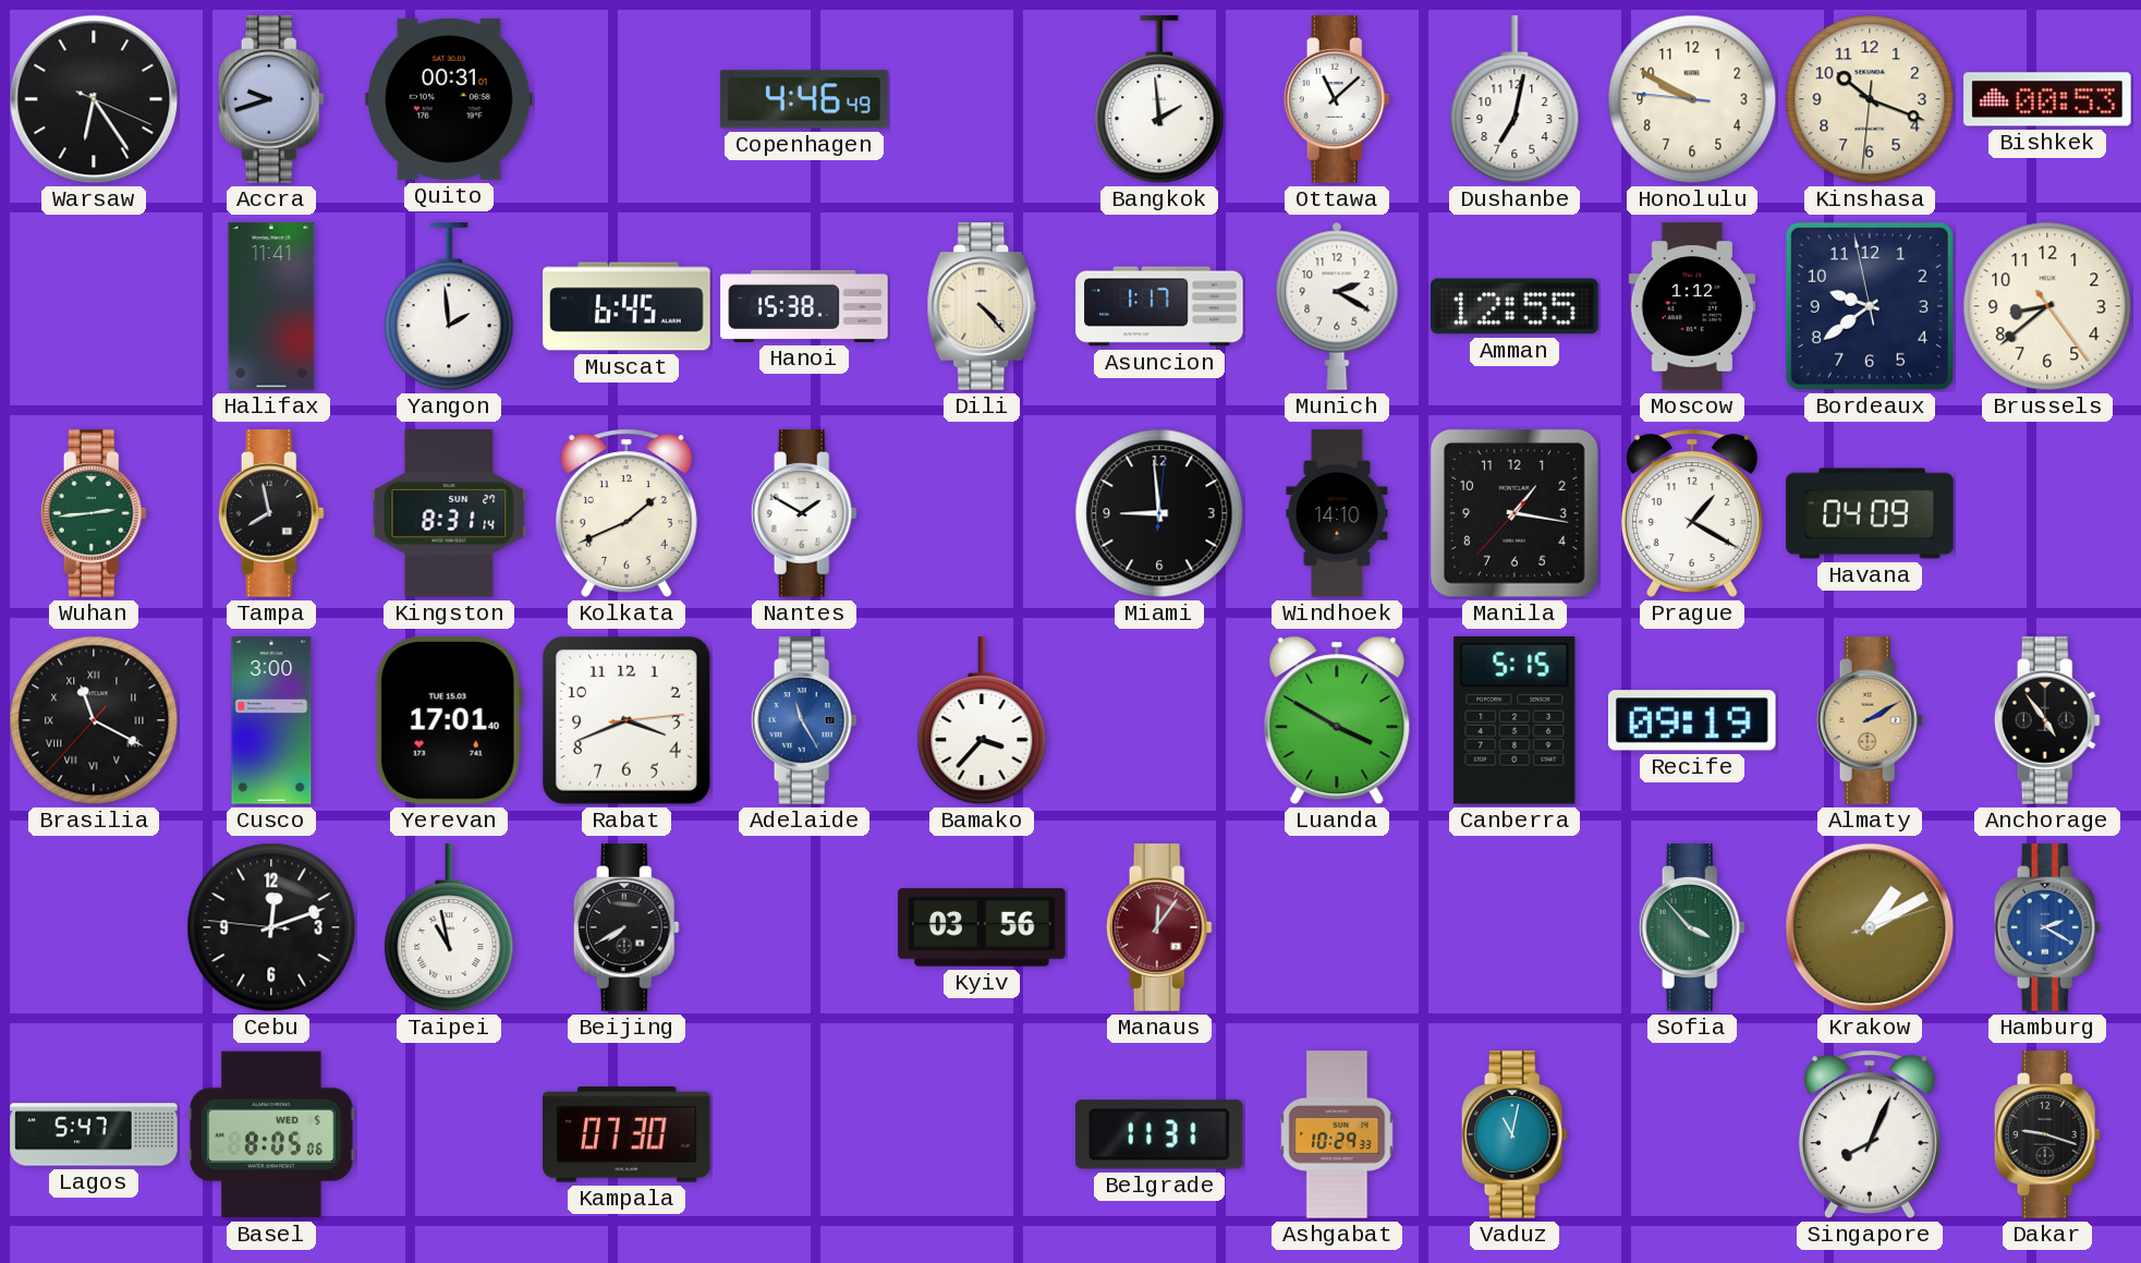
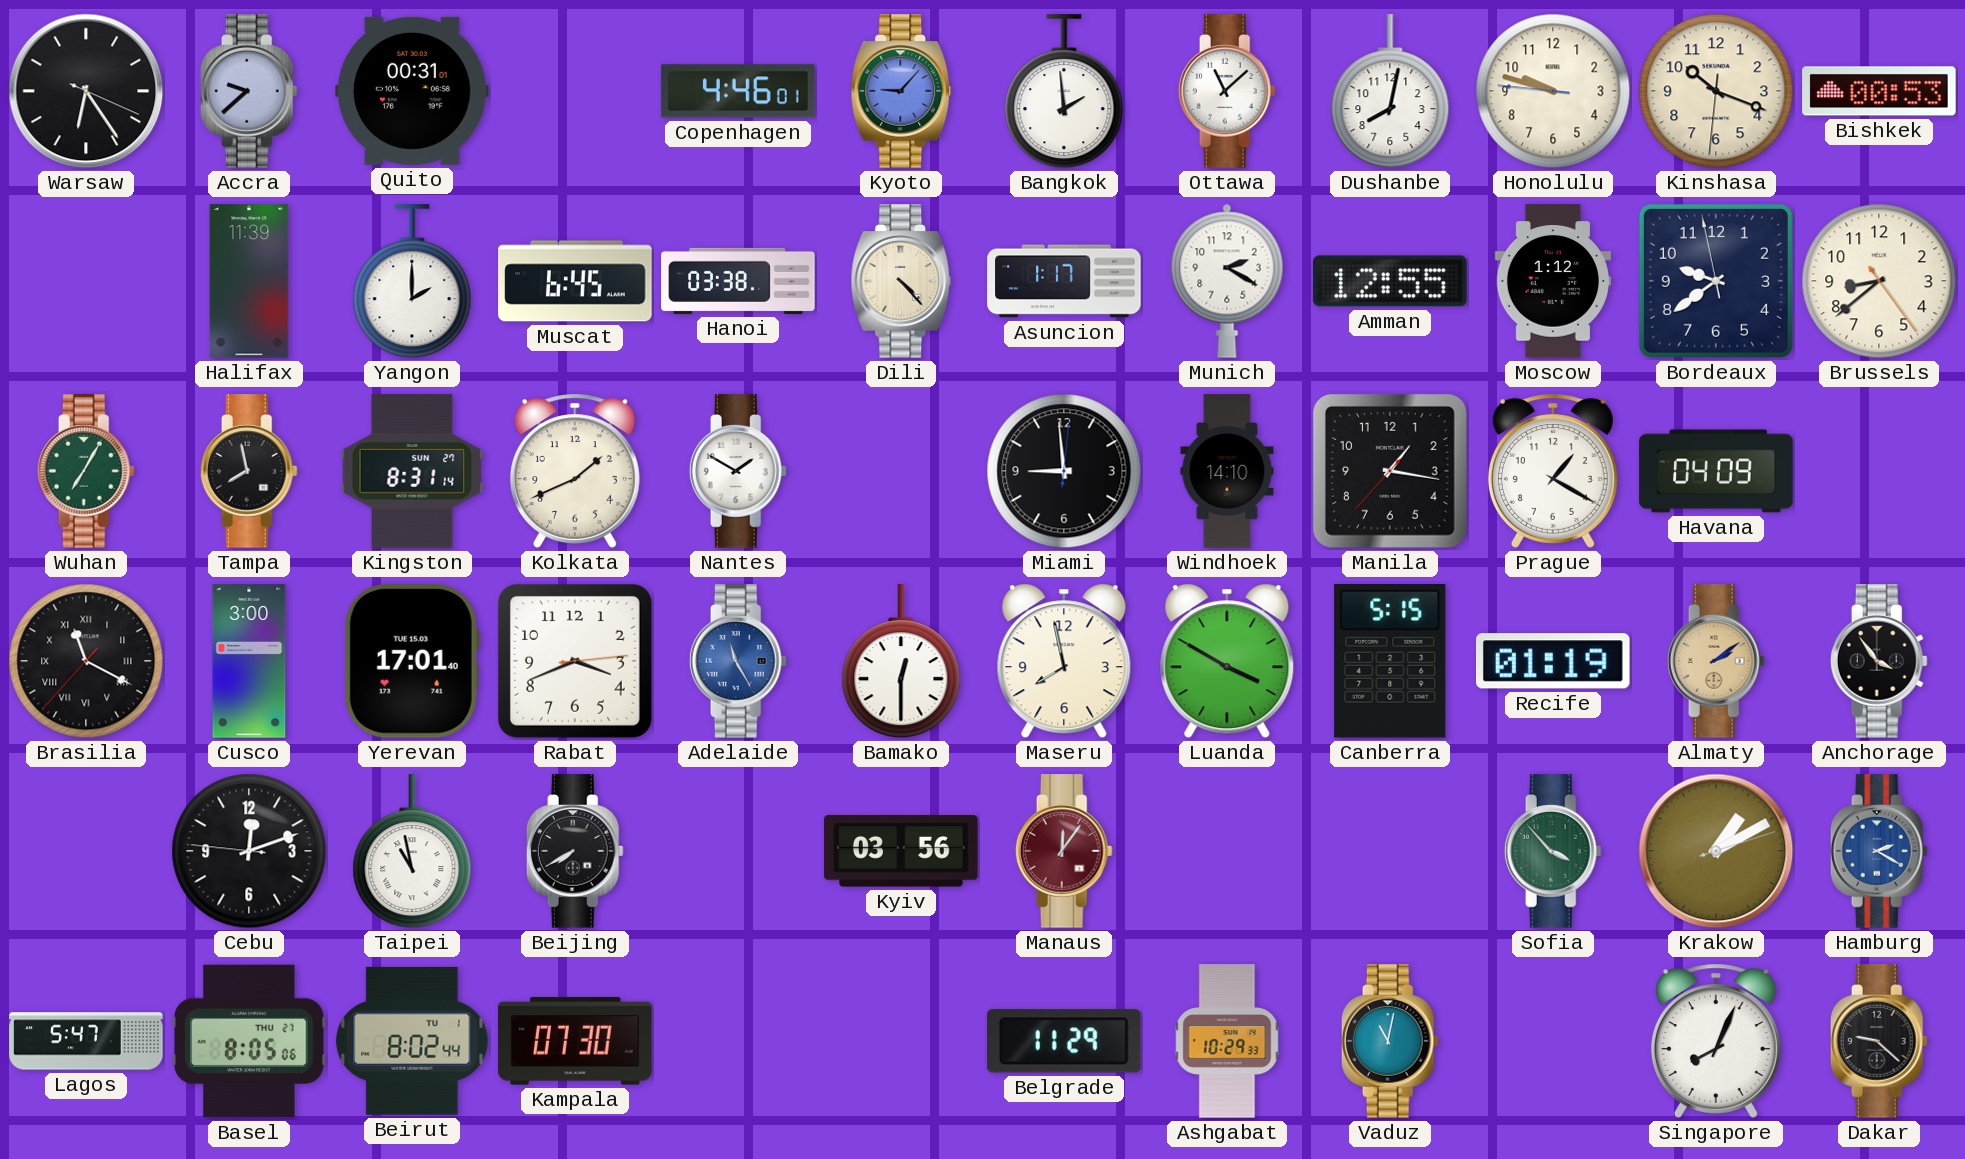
Accra: 9:42 -> 9:38
Copenhagen: 4:46:49 -> 4:46:01
Kyoto: none -> 9:07
Dushanbe: 7:02 -> 8:02
Honolulu: 9:49 -> 9:47
Halifax: 11:41 -> 11:39
Yangon: 1:59 -> 2:00
Hanoi: 15:38 -> 03:38
Wuhan: 2:44 -> 7:05
Bamako: 3:37 -> 12:30
Maseru: none -> 7:58
Recife: 09:19 -> 01:19
Almaty: 2:10 -> 2:09
Anchorage: 4:54 -> 3:54
Basel date: WED 5 -> THU 27
Beirut: none -> 8:02
Belgrade: 11:31 -> 11:29
Dakar: 9:18 -> 9:22
